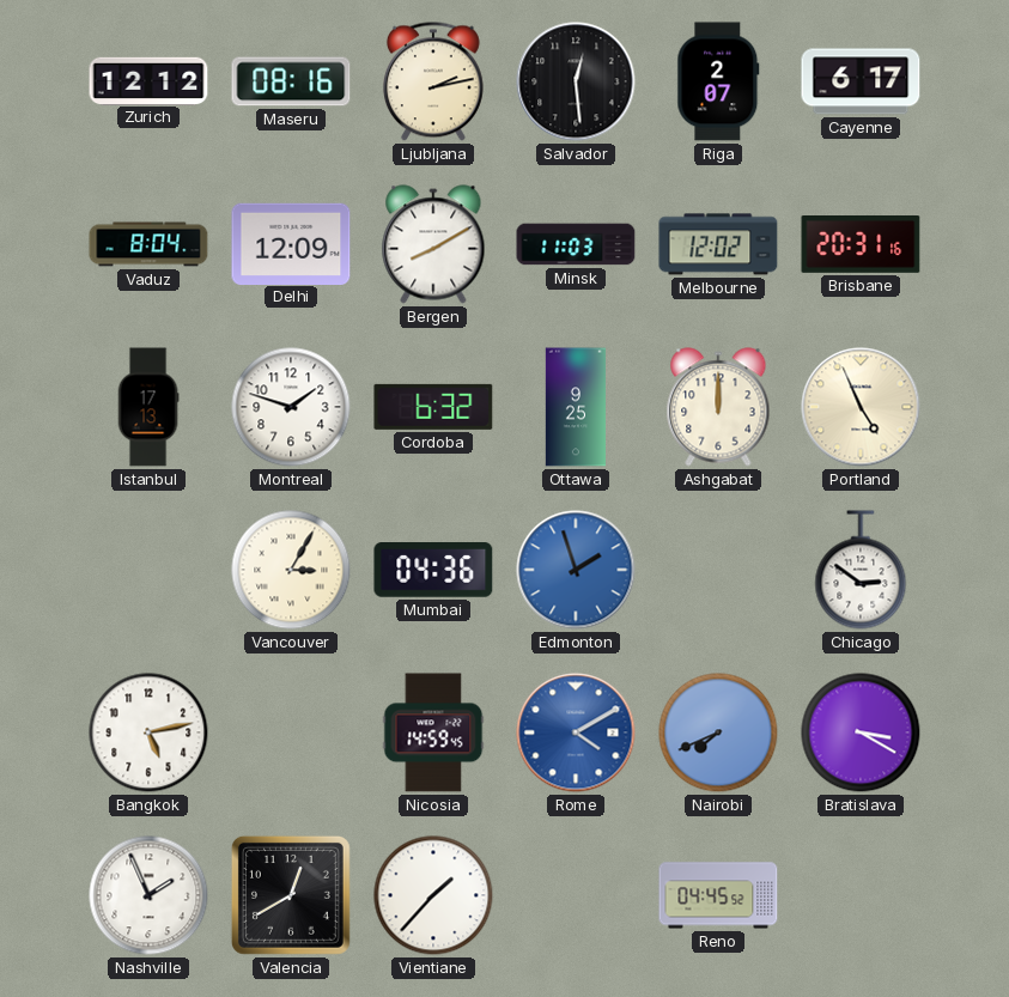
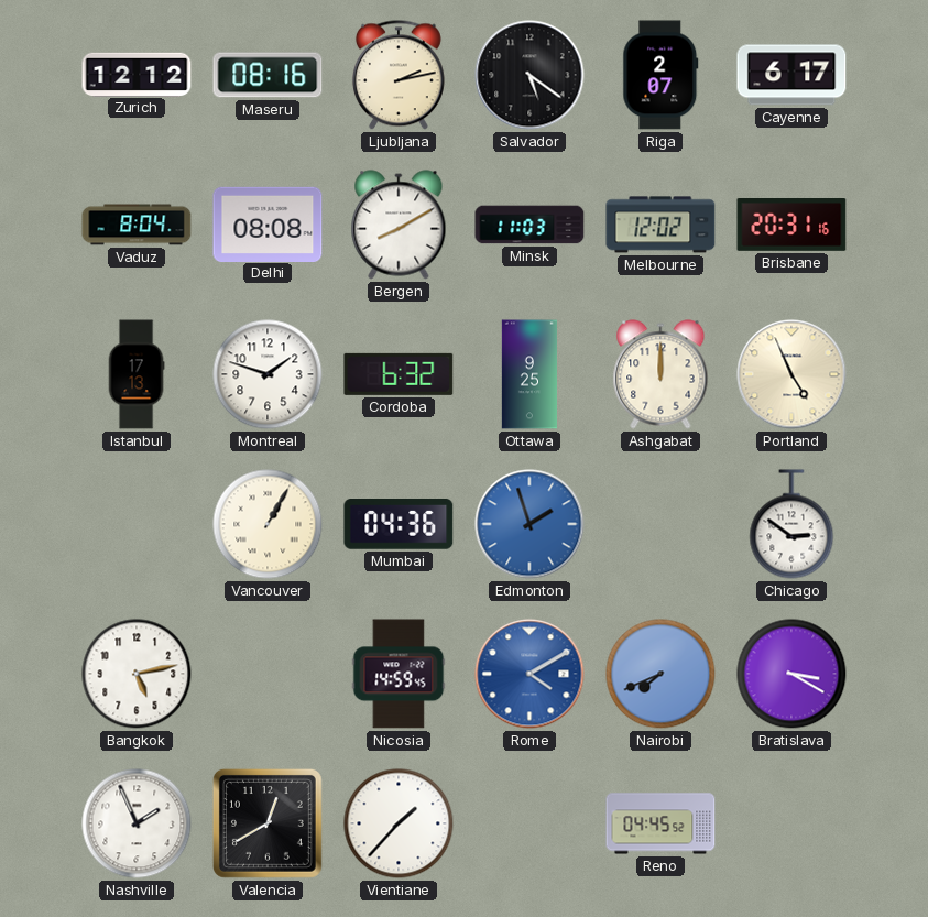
Salvador: 12:29 -> 5:21
Delhi: 12:09 -> 08:08
Vancouver: 3:05 -> 1:05
